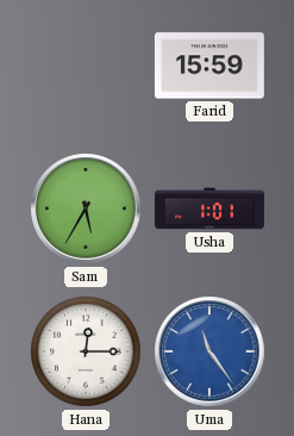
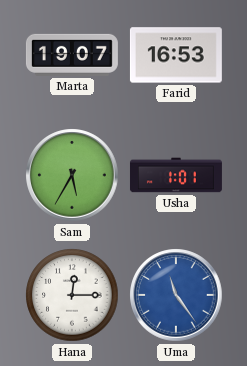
Marta: none -> 19:07
Farid: 15:59 -> 16:53
